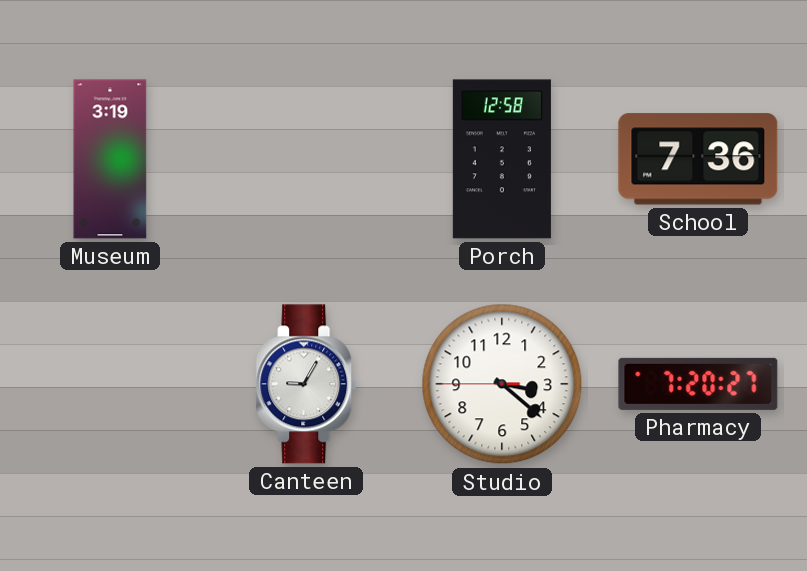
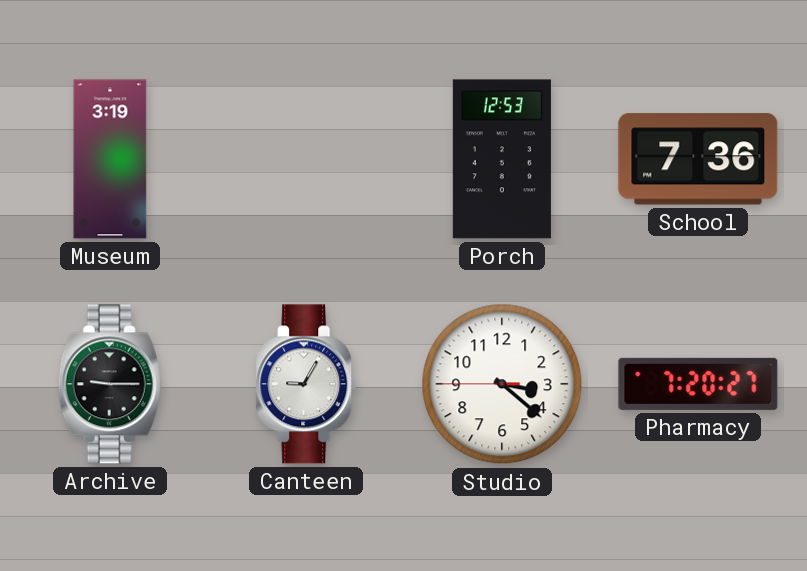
Porch: 12:58 -> 12:53
Archive: none -> 9:15
